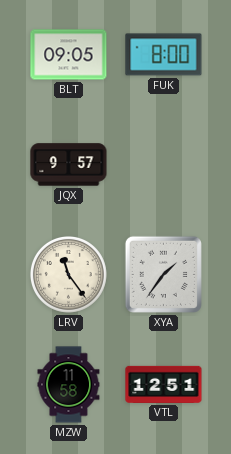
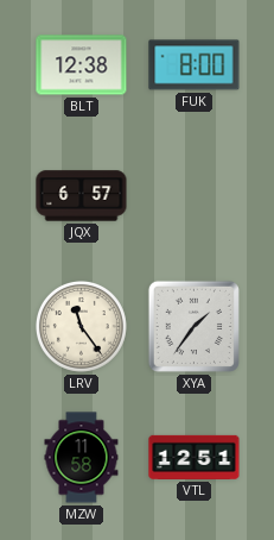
BLT: 09:05 -> 12:38
JQX: 9:57 -> 6:57
